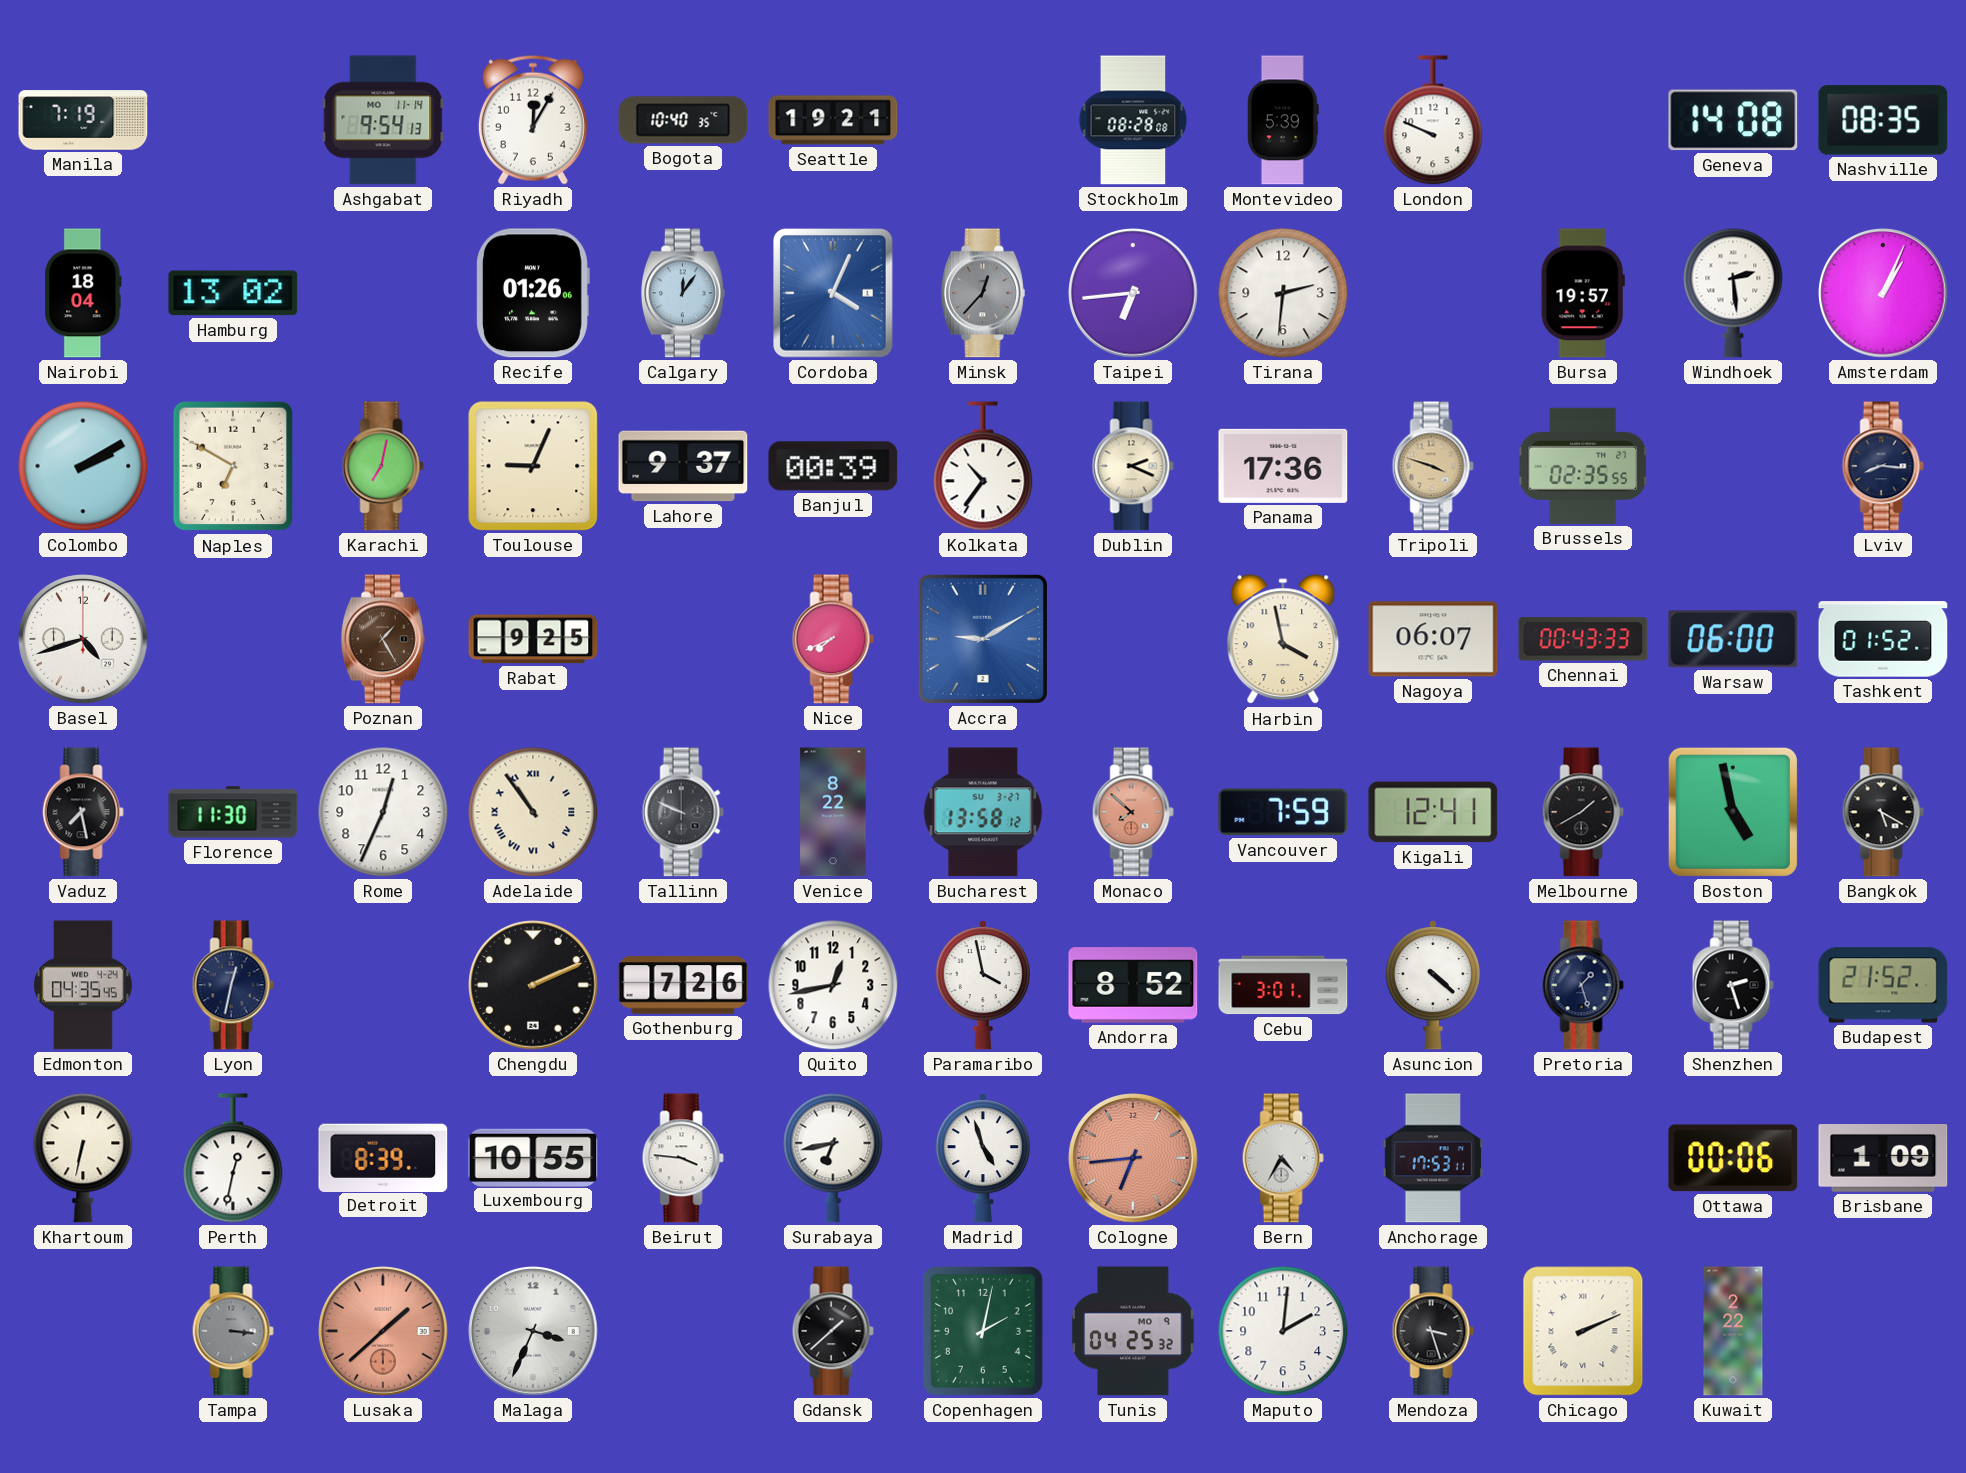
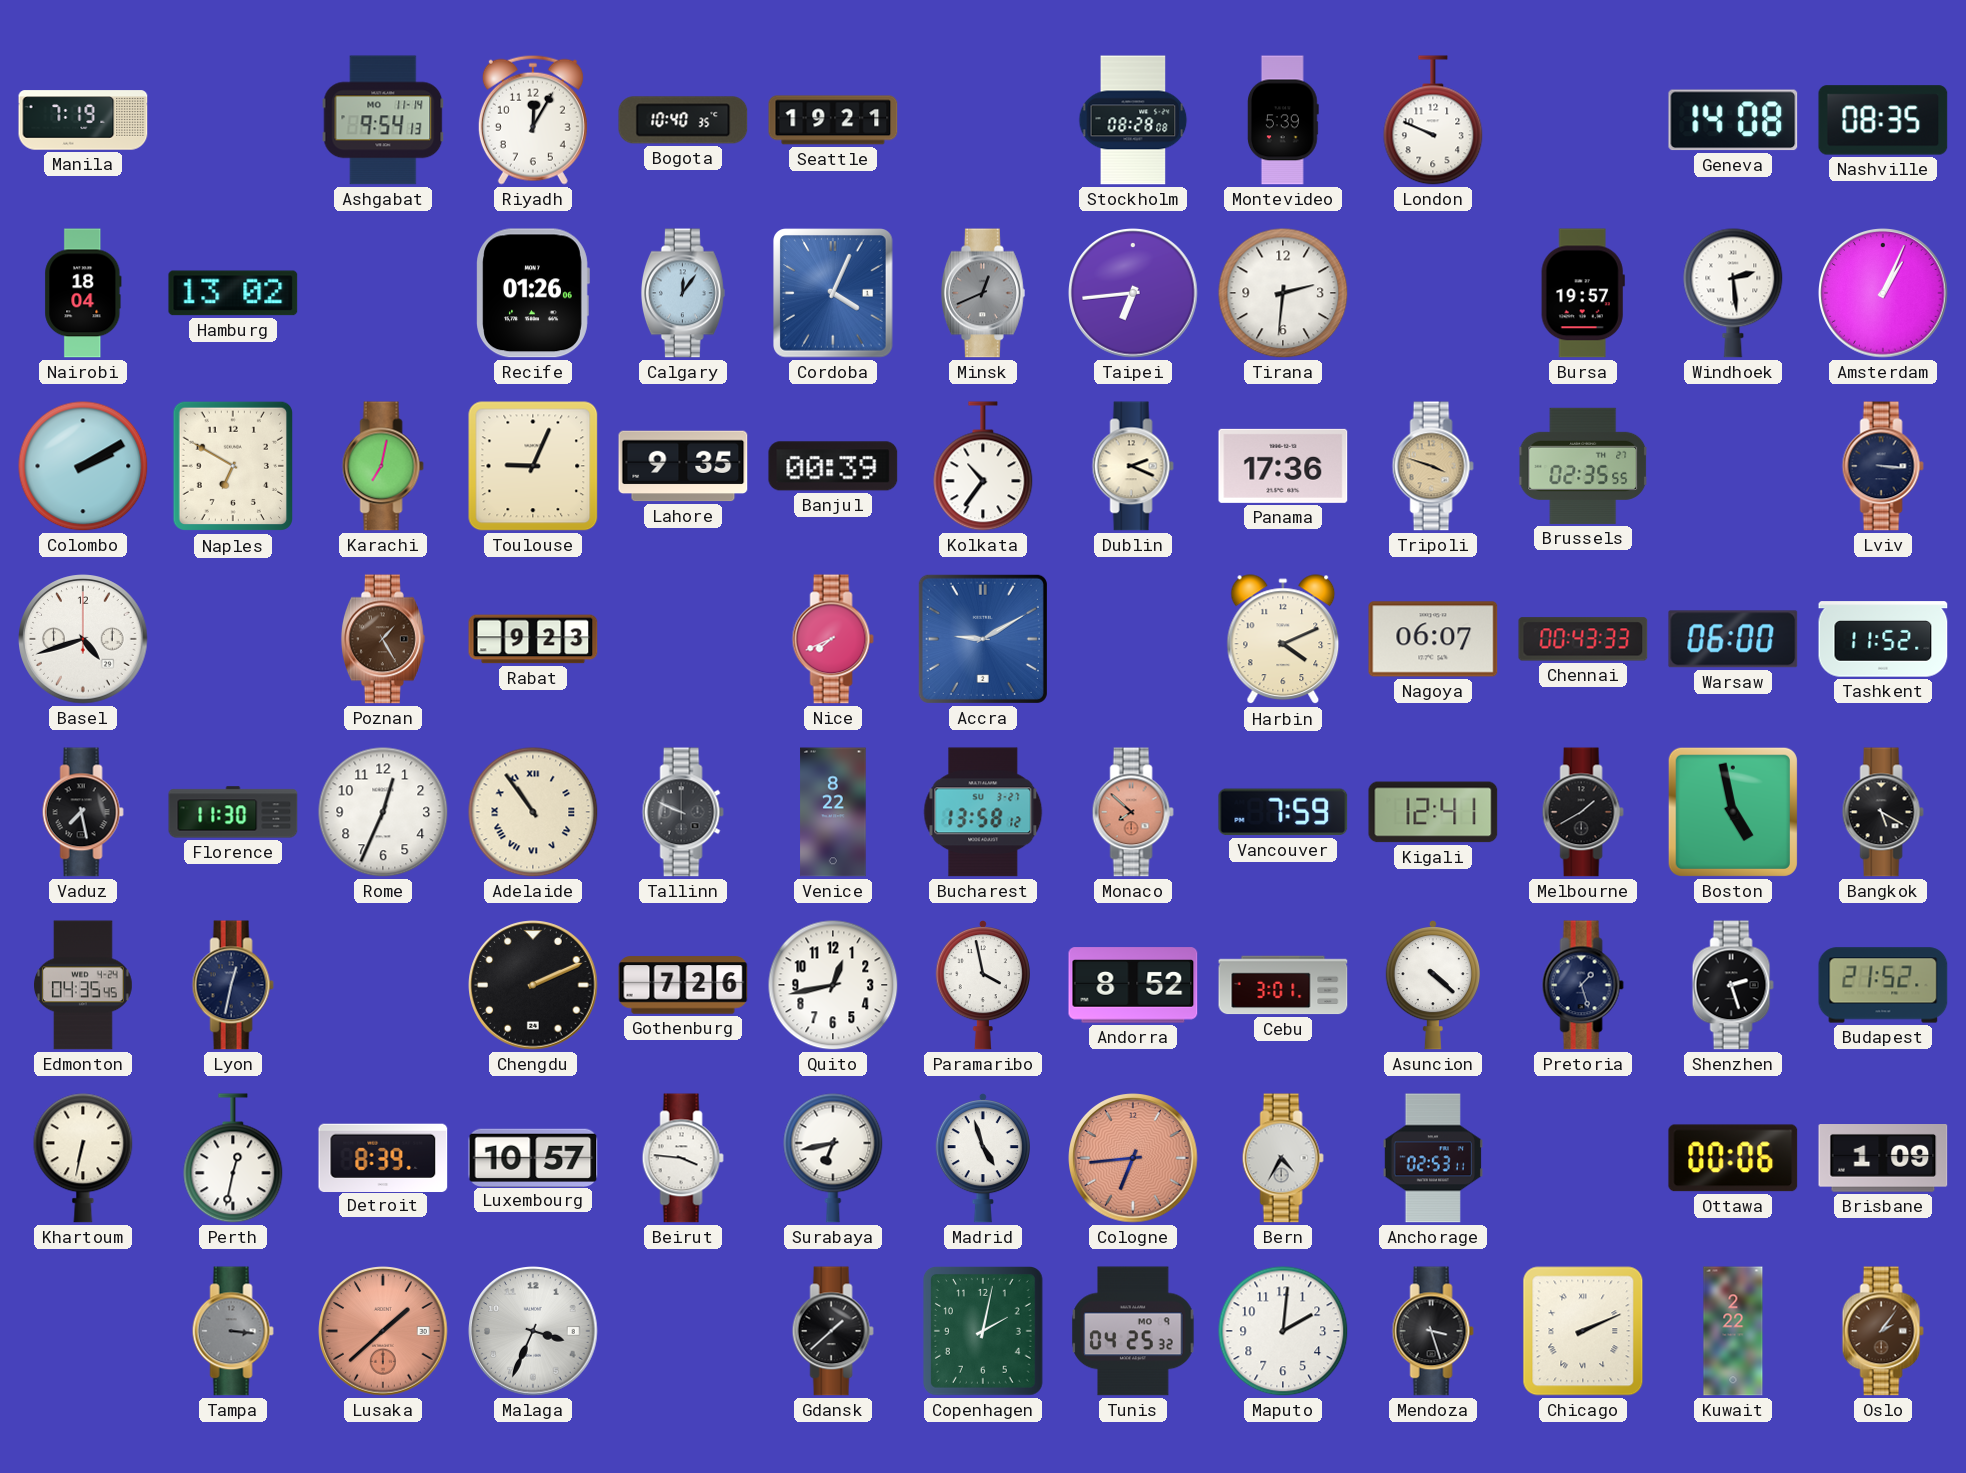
Minsk: 12:37 -> 12:41
Lahore: 9:37 -> 9:35
Lviv: 8:16 -> 3:16
Rabat: 9:25 -> 9:23
Harbin: 3:58 -> 4:11
Tashkent: 01:52 -> 11:52
Luxembourg: 10:55 -> 10:57
Anchorage: 17:53 -> 02:53
Oslo: none -> 2:06
